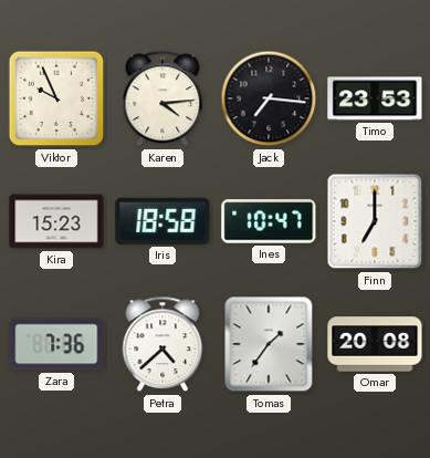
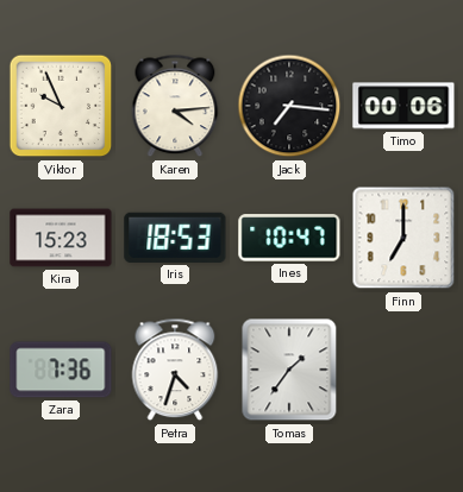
Timo: 23:53 -> 00:06
Iris: 18:58 -> 18:53
Petra: 4:38 -> 4:33
Omar: 20:08 -> none
